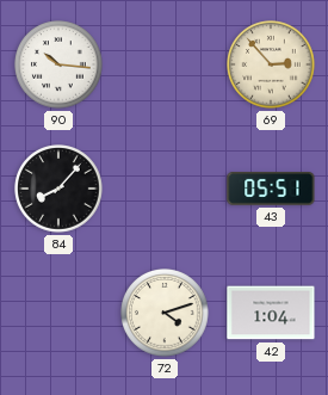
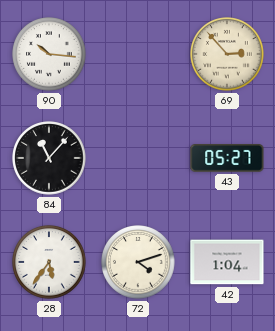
84: 8:07 -> 11:07
43: 05:51 -> 05:27
28: none -> 5:36
